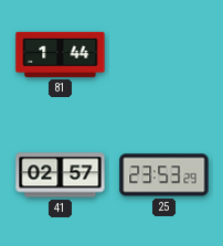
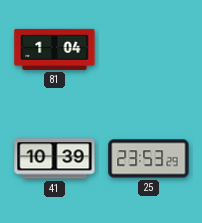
81: 1:44 -> 1:04
41: 02:57 -> 10:39
